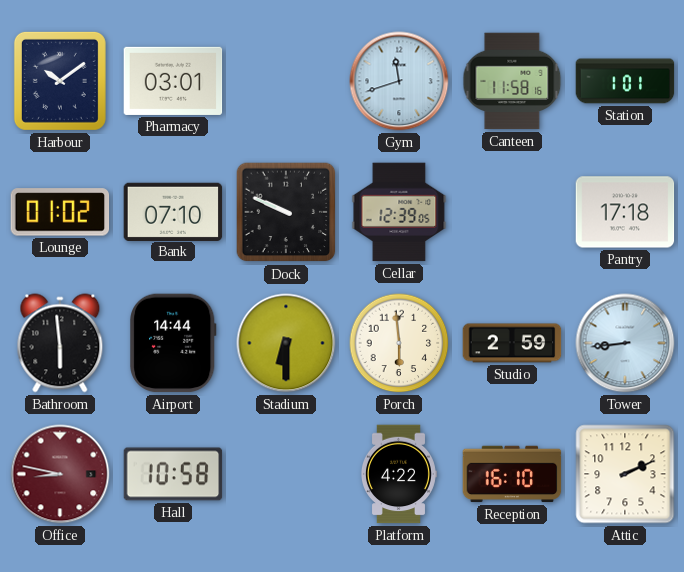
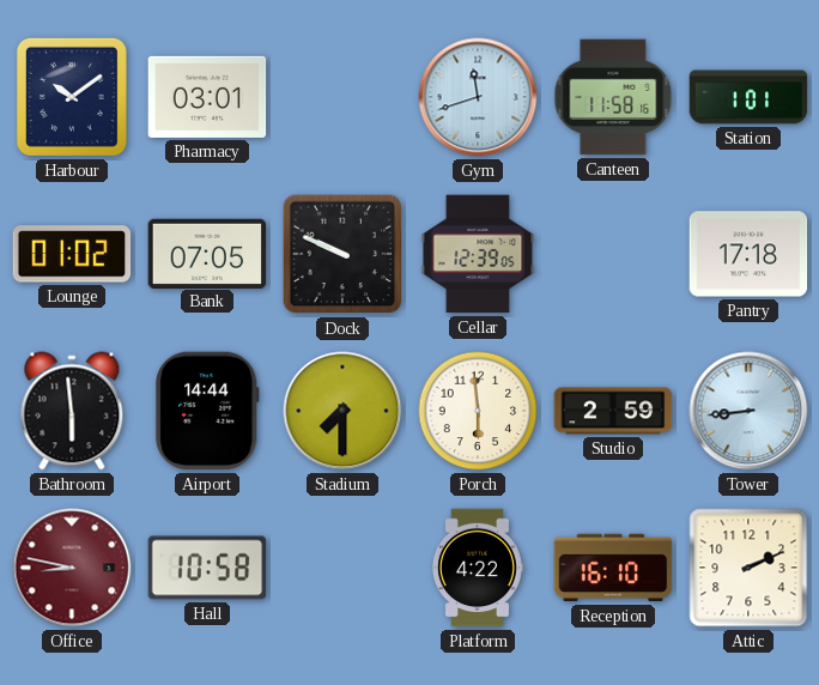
Bank: 07:10 -> 07:05
Stadium: 6:30 -> 7:30
